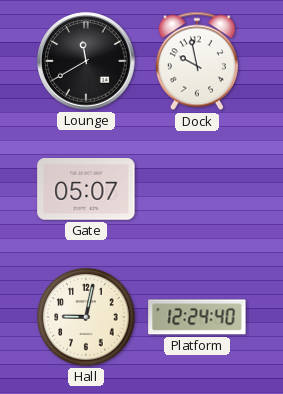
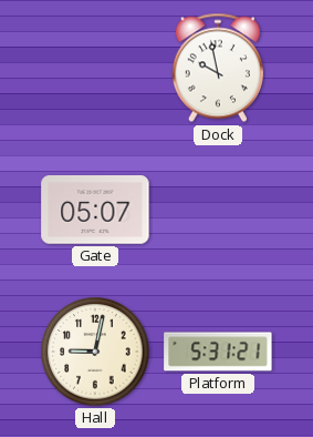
Lounge: 11:40 -> none
Platform: 12:24 -> 5:31
